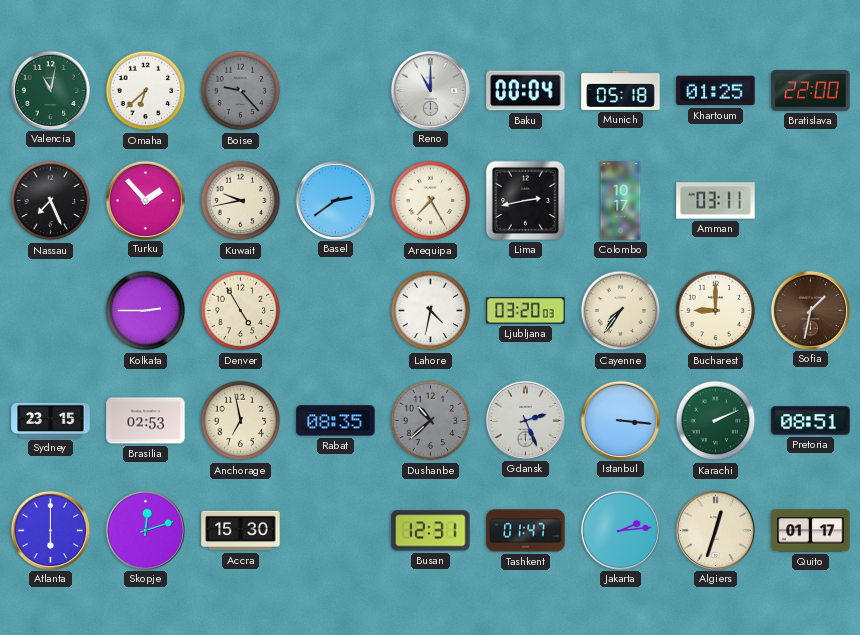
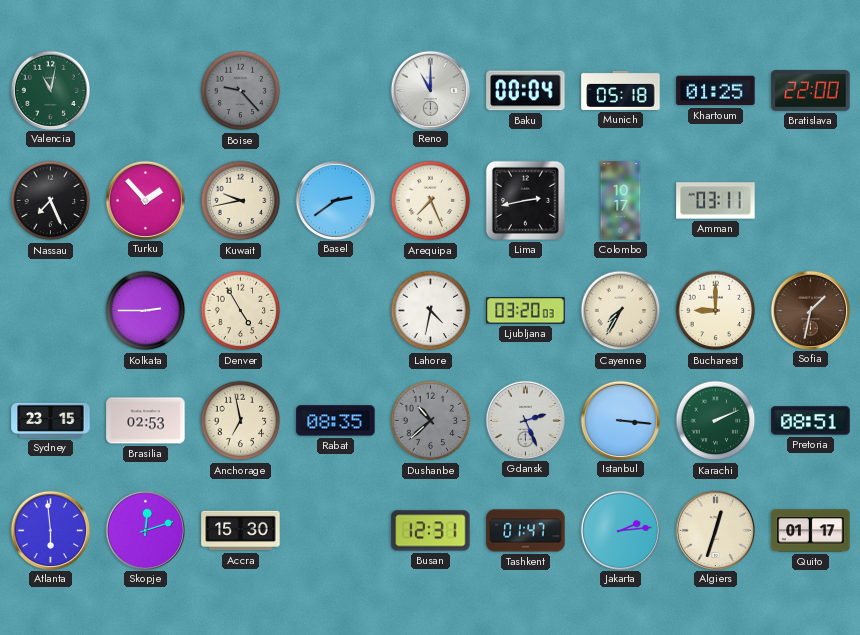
Omaha: 6:38 -> none
Arequipa: 7:25 -> 7:26
Cayenne: 7:36 -> 7:35
Atlanta: 6:00 -> 5:59
